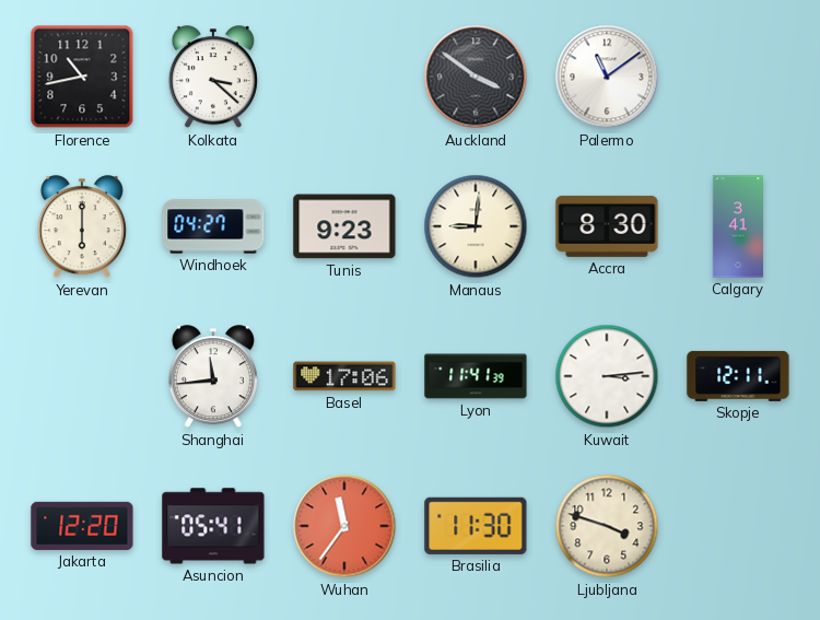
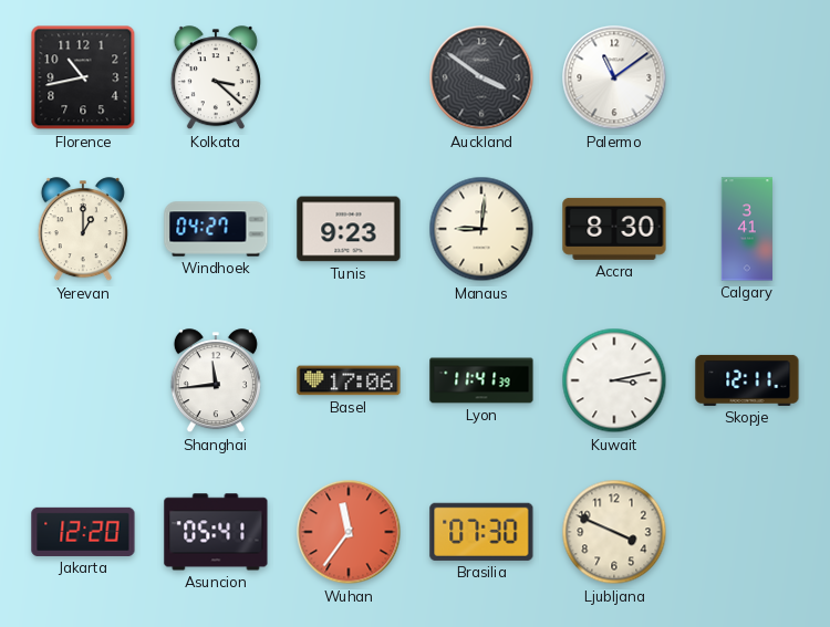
Yerevan: 6:00 -> 1:00
Kuwait: 3:14 -> 3:13
Brasilia: 11:30 -> 07:30
Ljubljana: 3:48 -> 3:49
